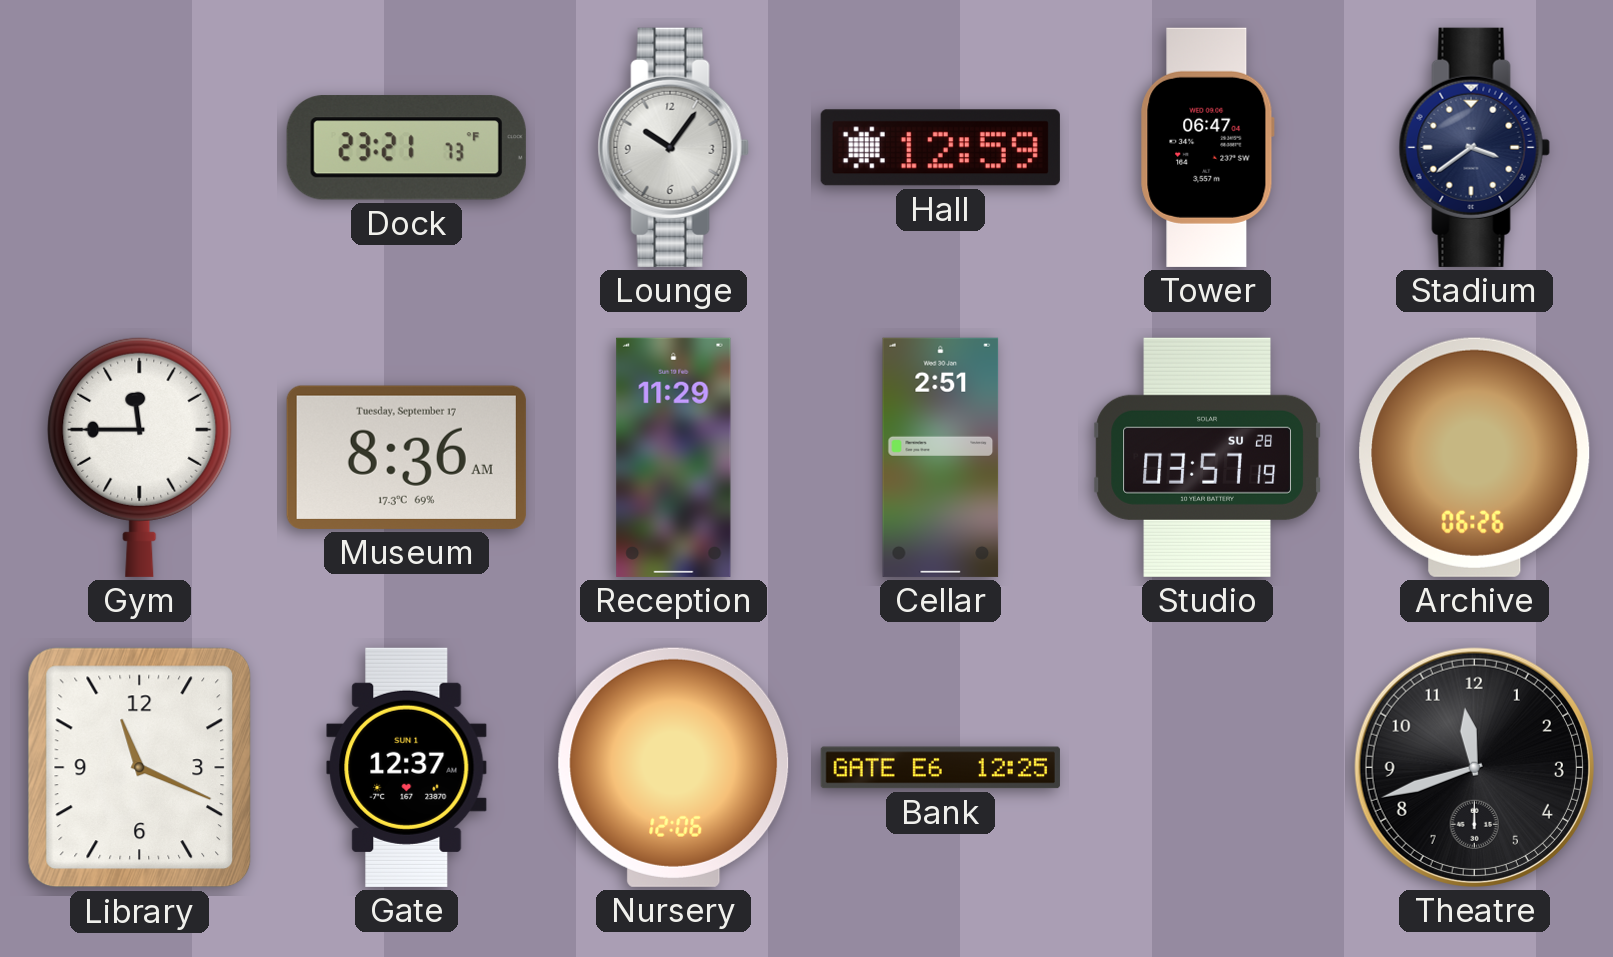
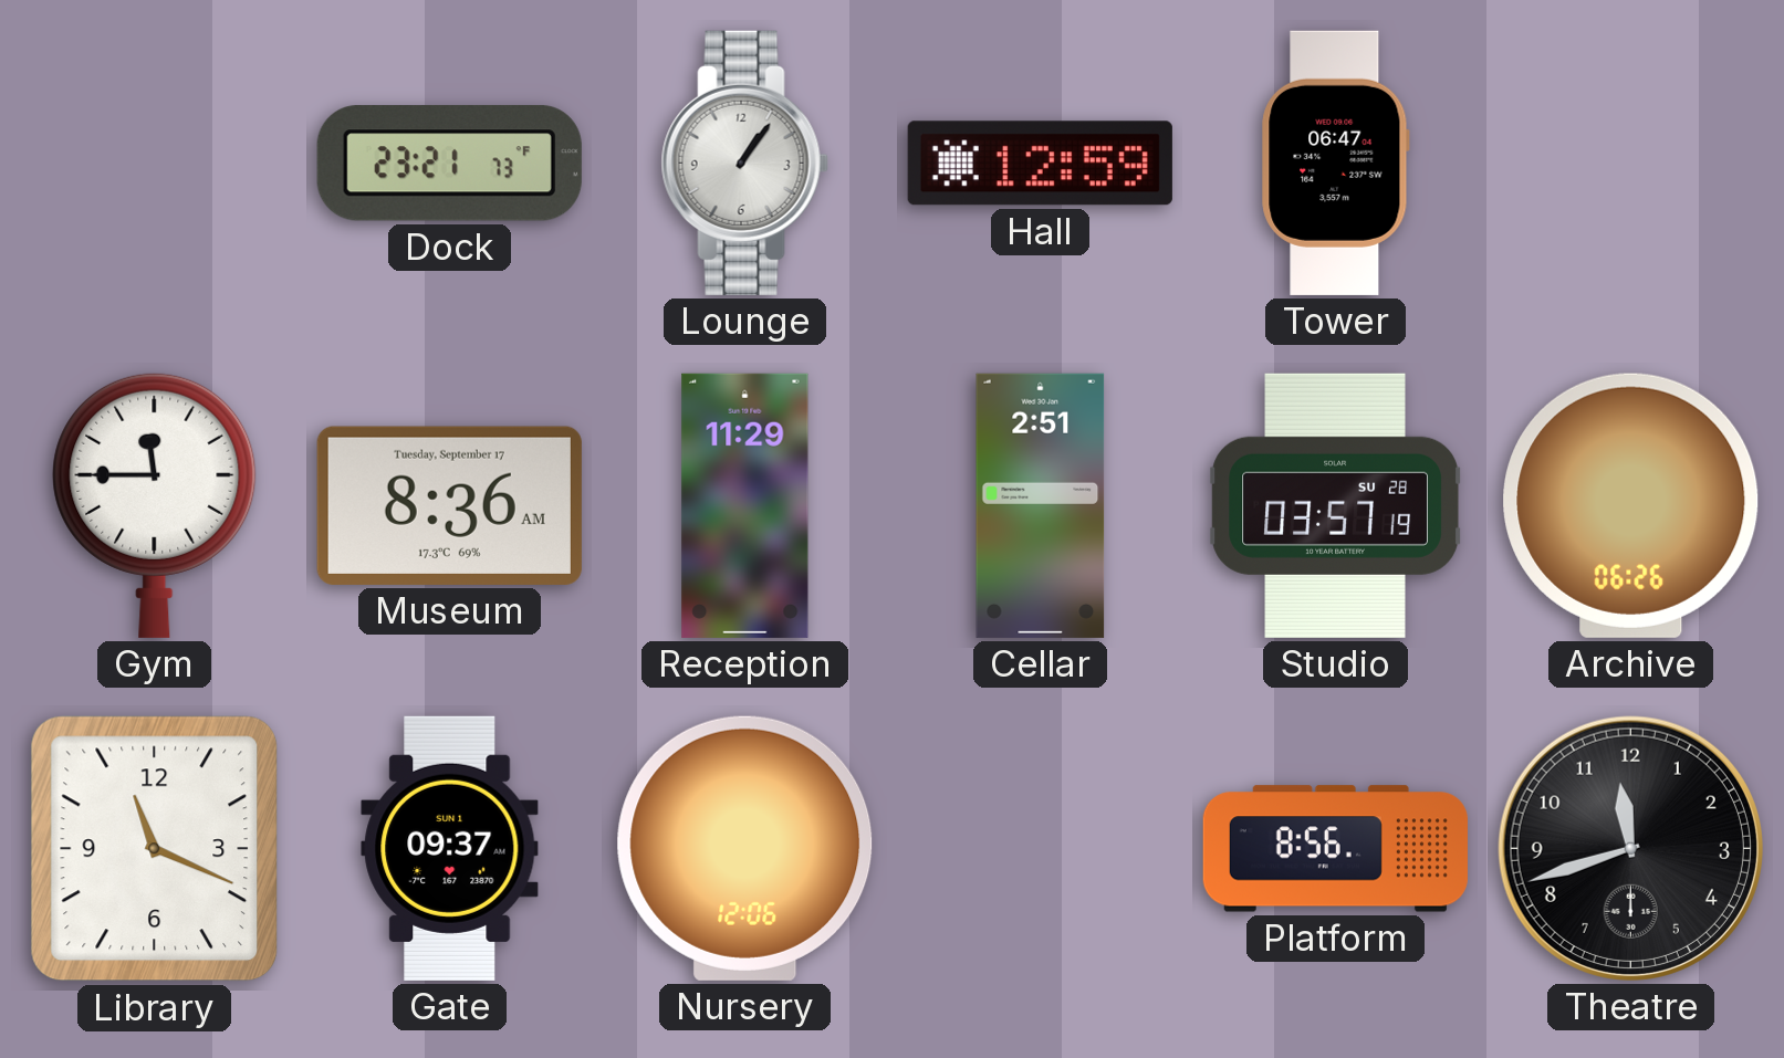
Lounge: 10:06 -> 1:06
Stadium: 3:39 -> none
Gate: 12:37 -> 09:37
Bank: 12:25 -> none
Platform: none -> 8:56
